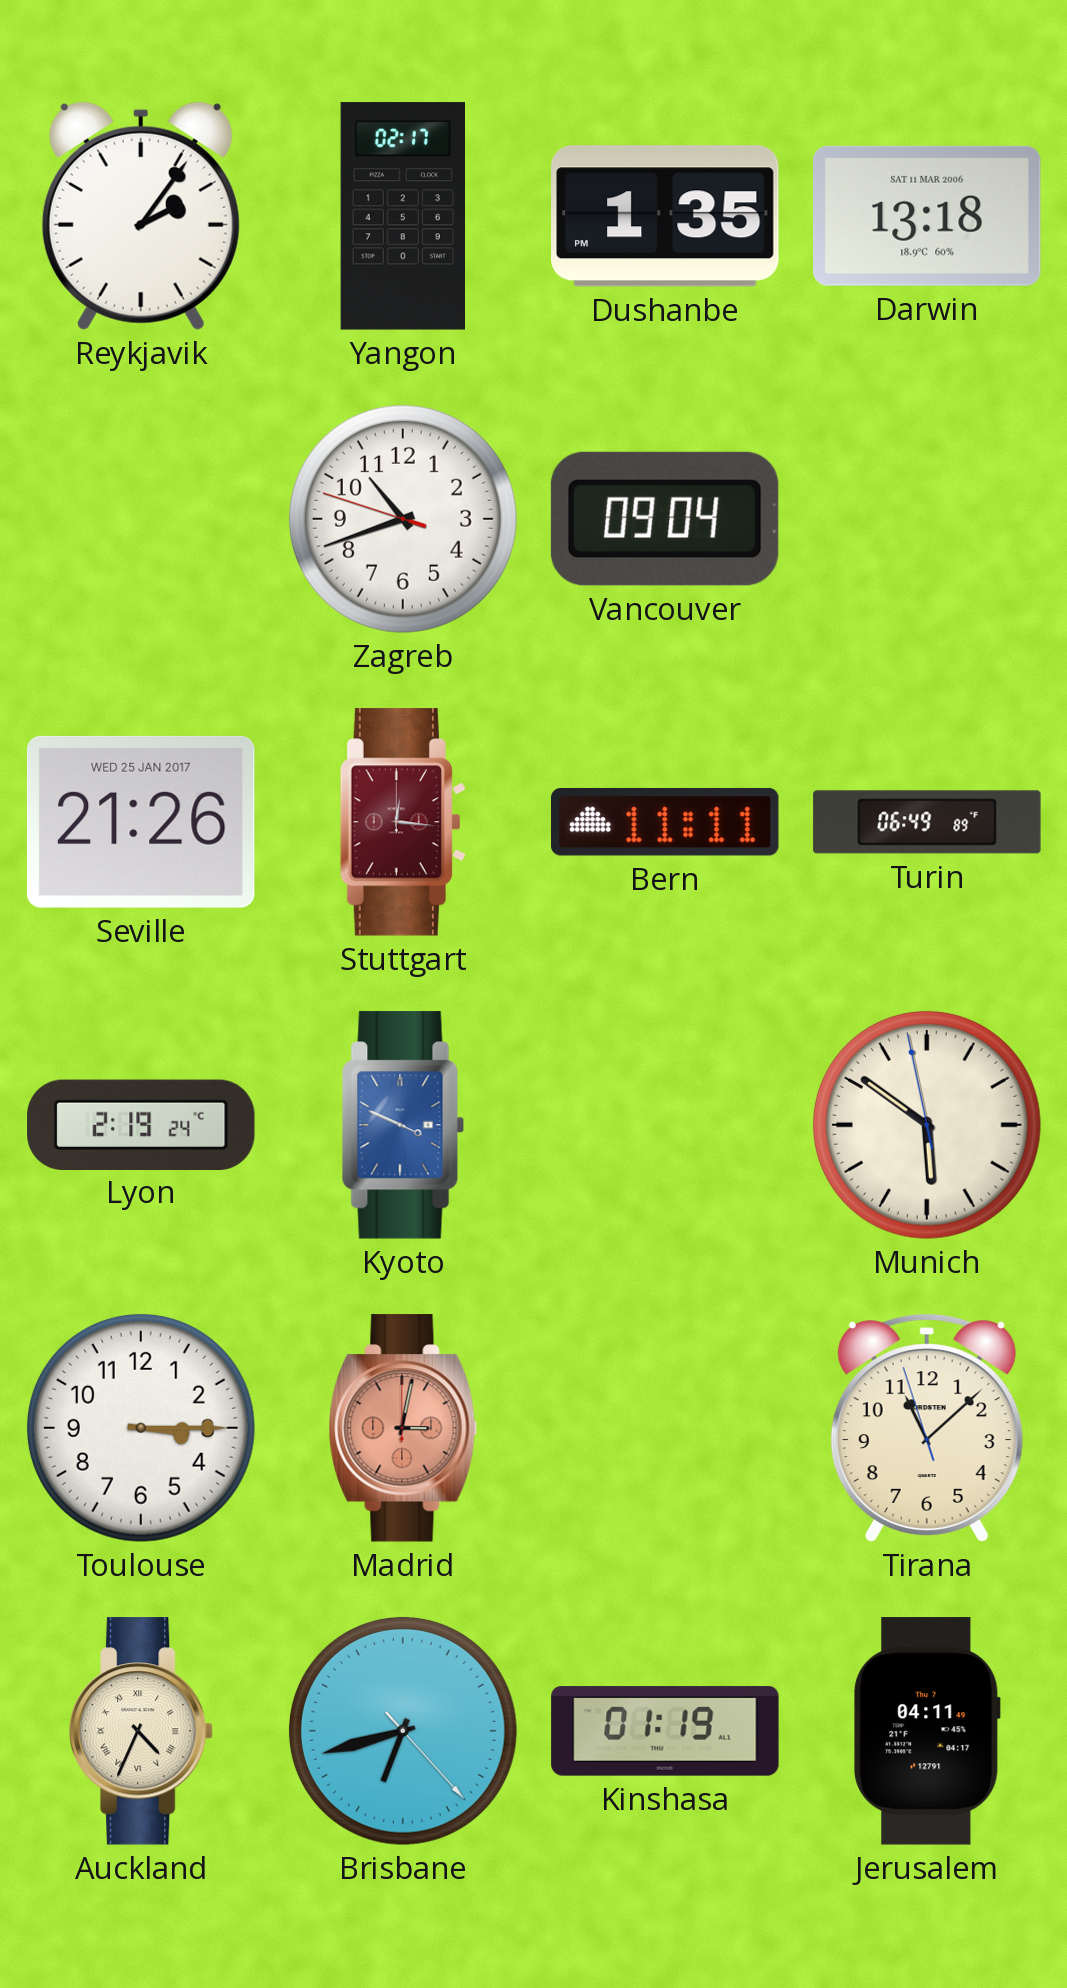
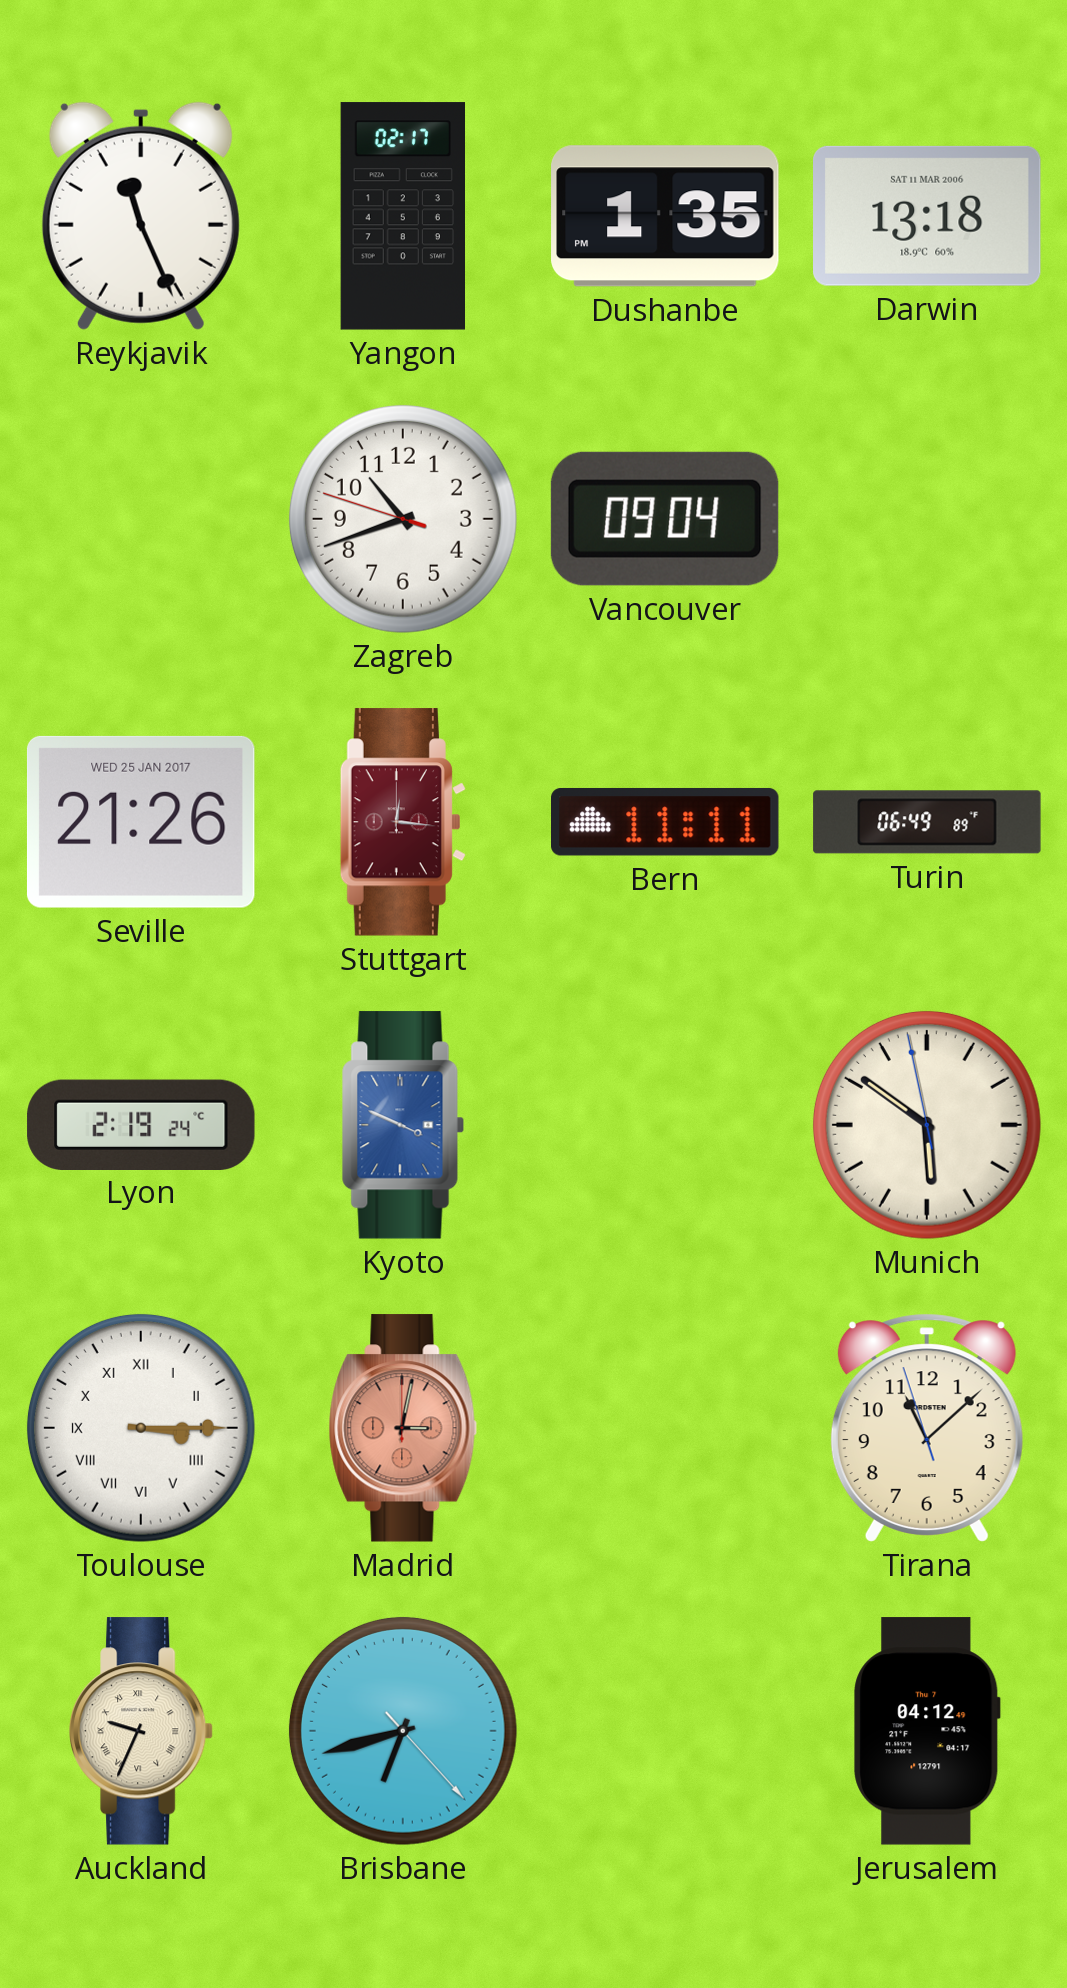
Reykjavik: 2:06 -> 11:26
Toulouse numerals: Arabic -> Roman
Auckland: 4:34 -> 9:34
Kinshasa: 01:19 -> none
Jerusalem: 04:11 -> 04:12
